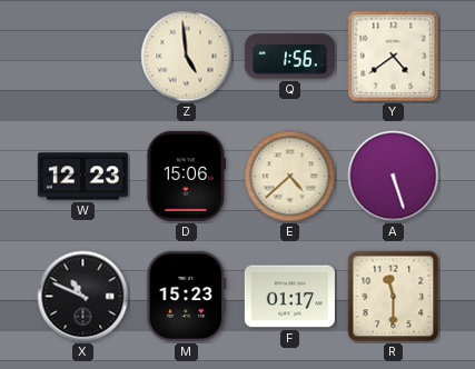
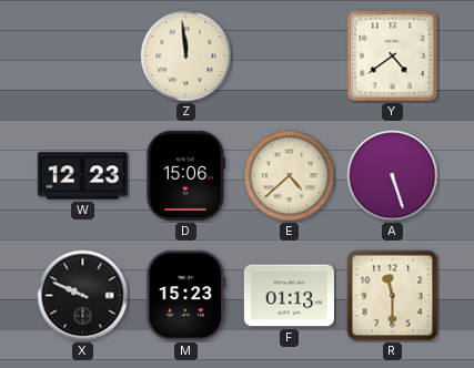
Z: 4:59 -> 11:59
Q: 1:56 -> none
X: 10:49 -> 9:49
F: 01:17 -> 01:13
